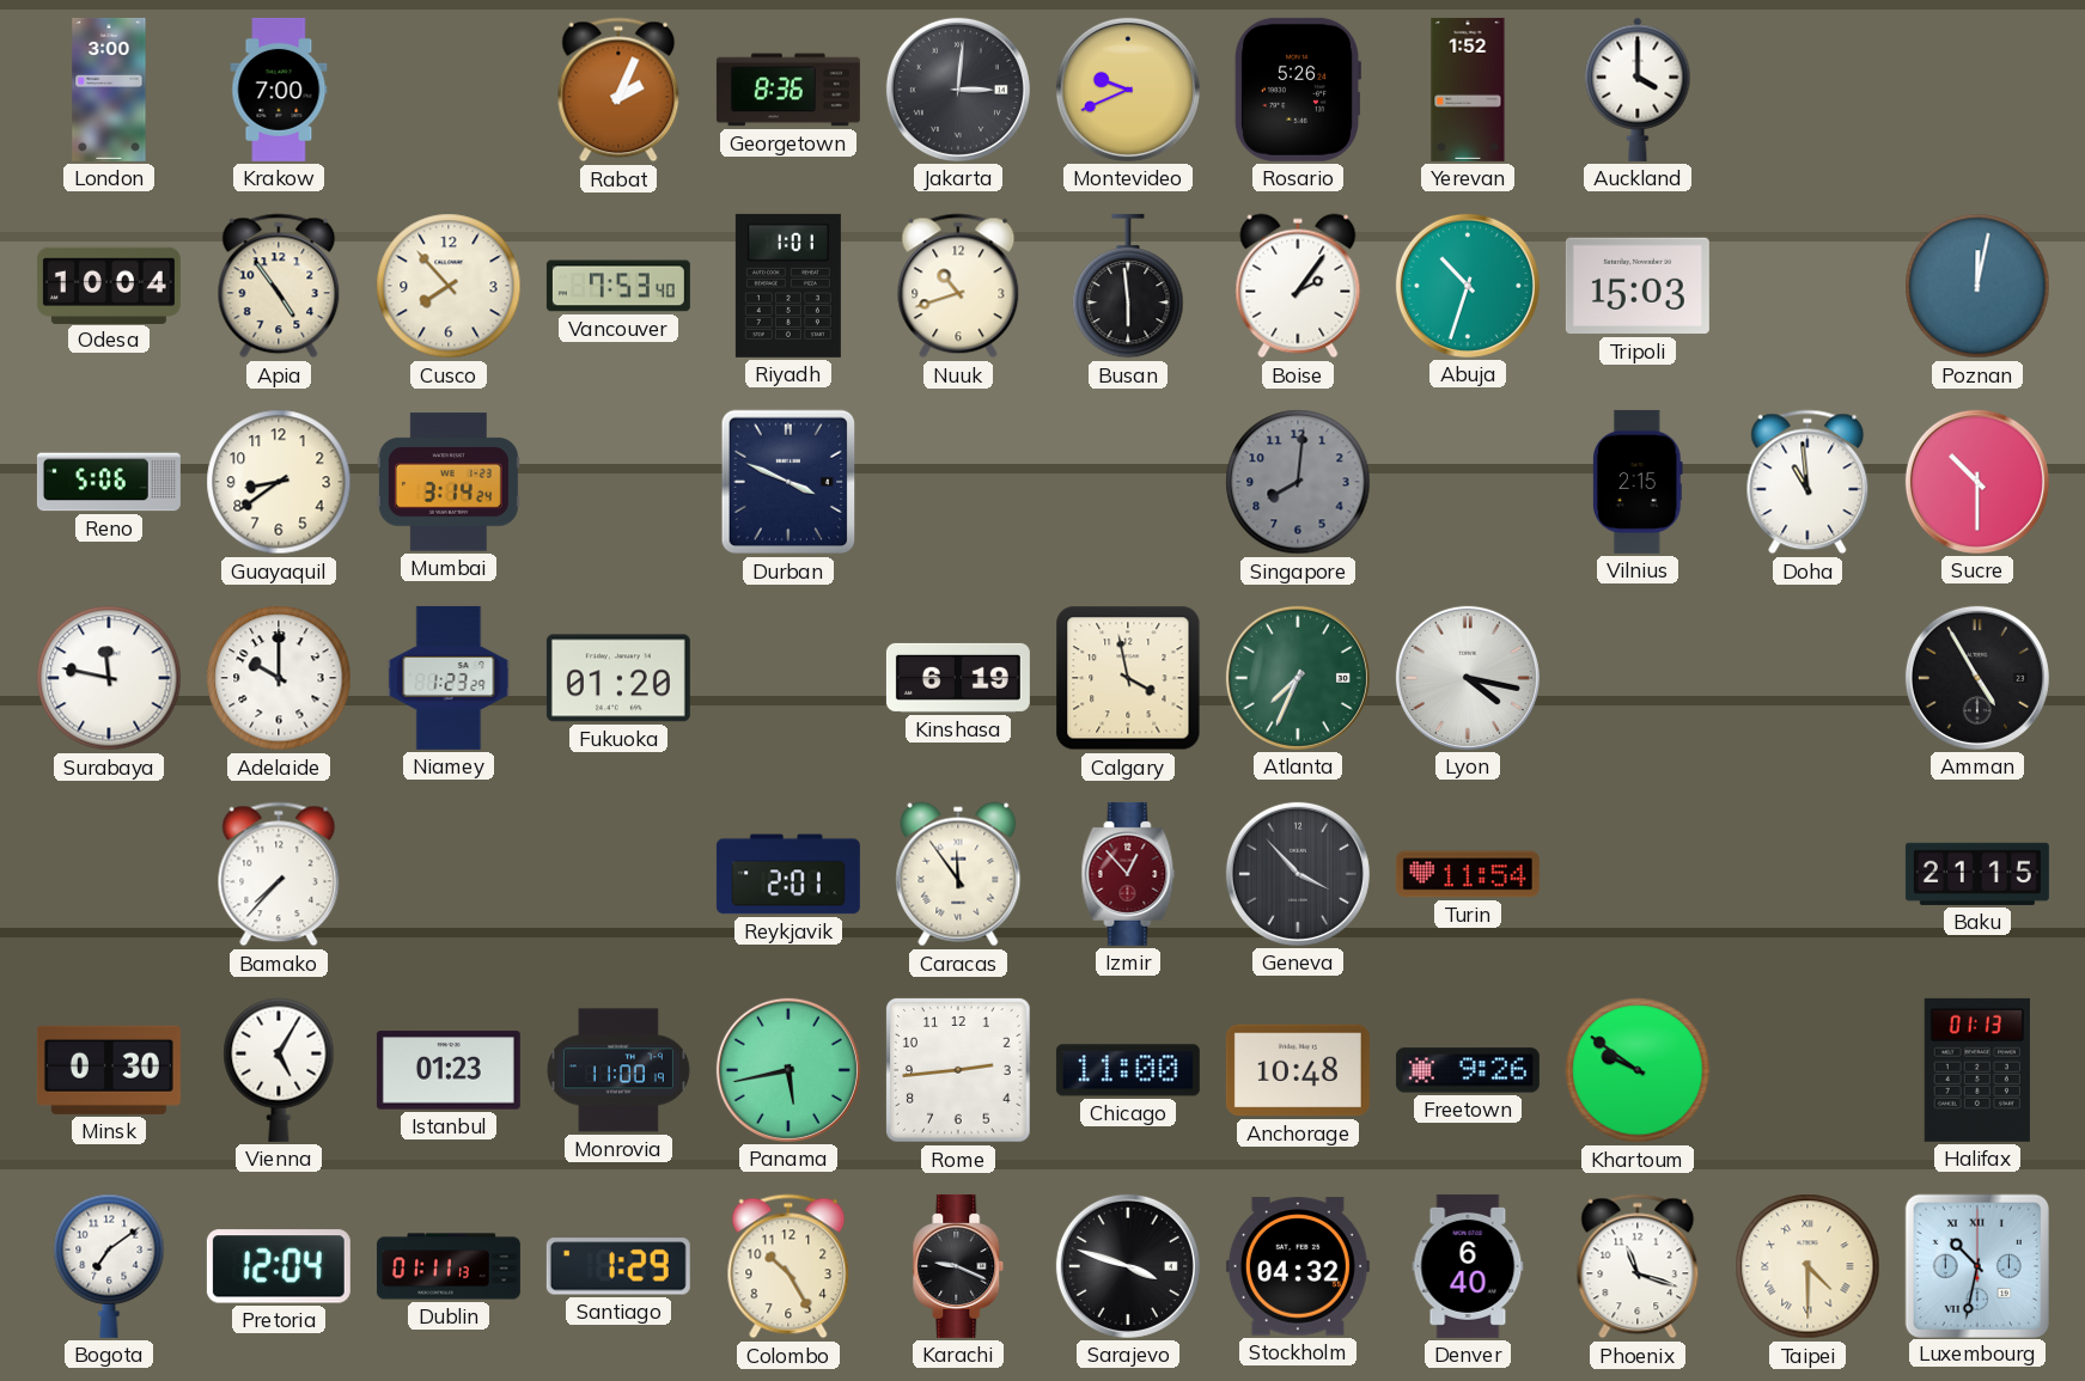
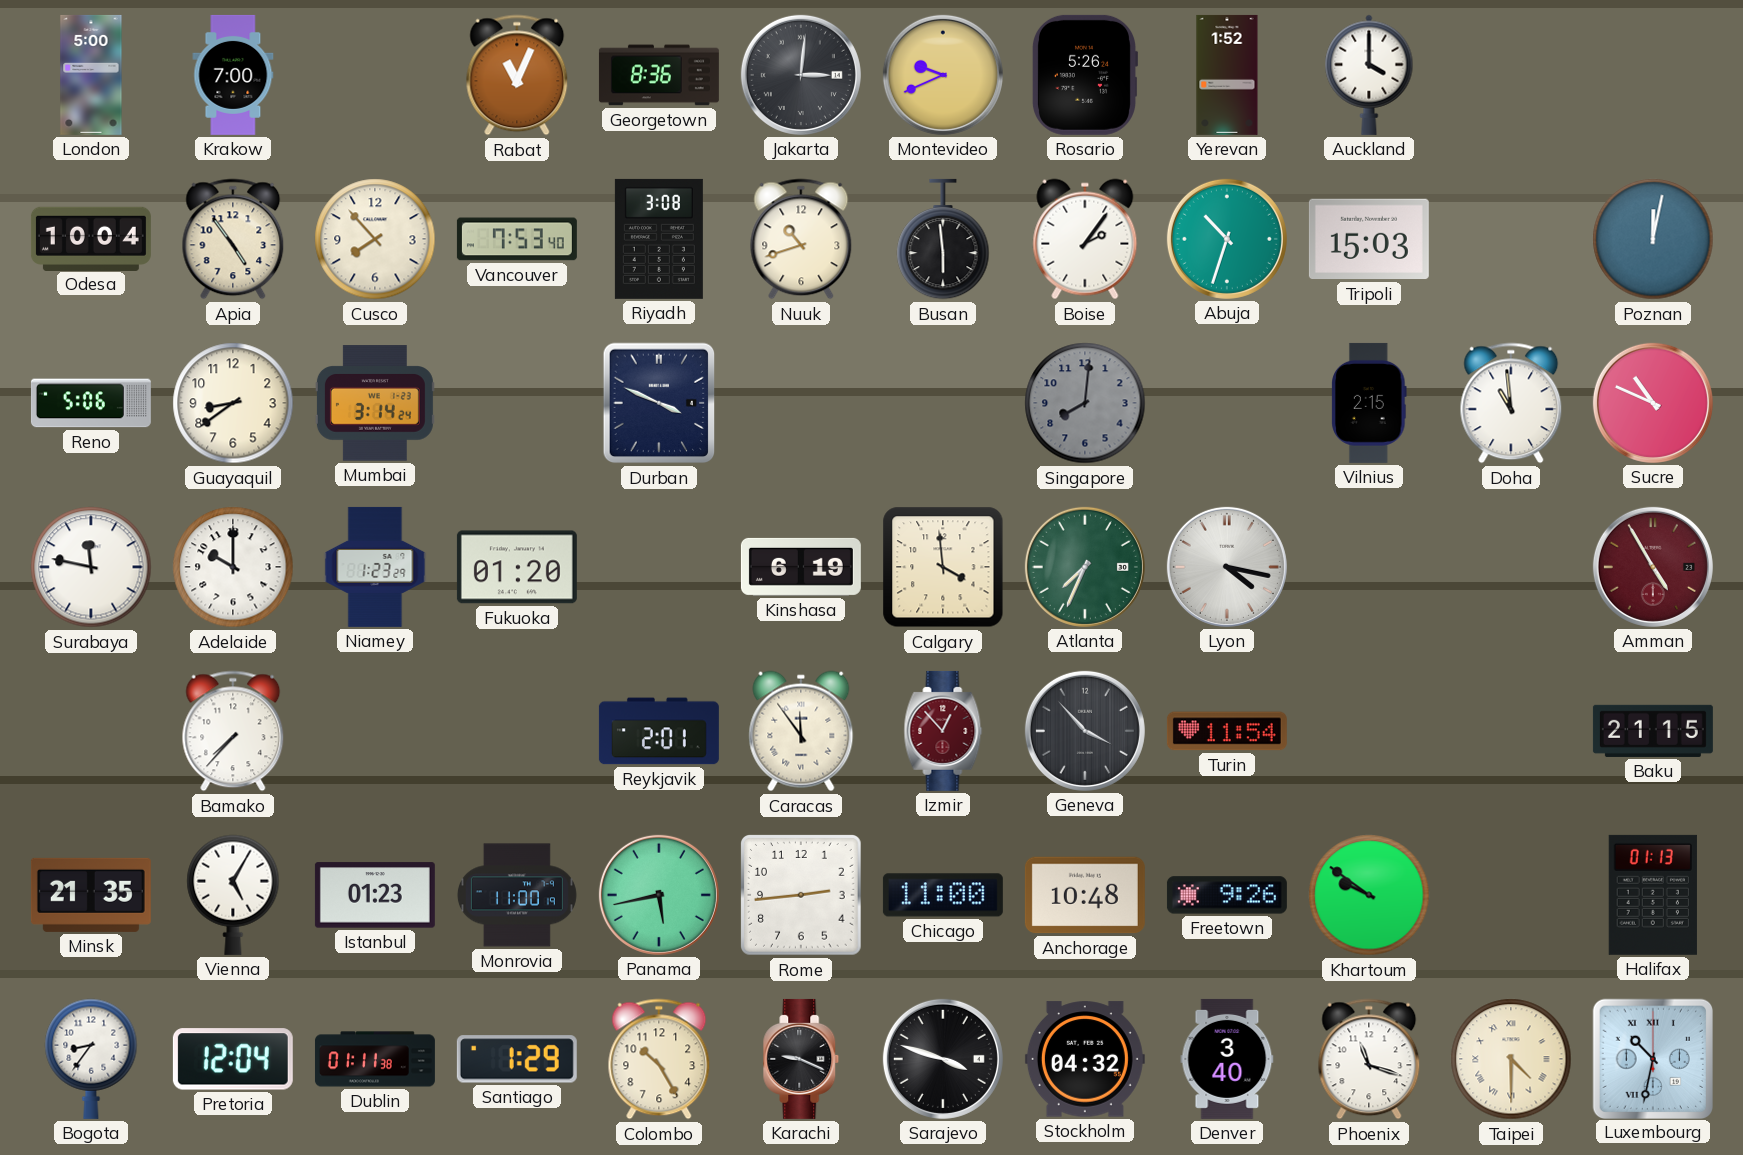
London: 3:00 -> 5:00
Rabat: 2:04 -> 11:04
Riyadh: 1:01 -> 3:08
Sucre: 10:30 -> 10:49
Calgary: 3:58 -> 3:59
Amman dial: black -> burgundy
Minsk: 0:30 -> 21:35
Bogota: 7:09 -> 8:36
Dublin: 01:11:13 -> 01:11:38
Denver: 6:40 -> 3:40
